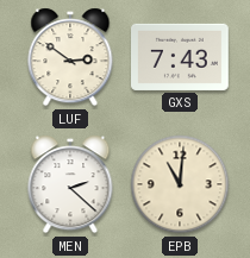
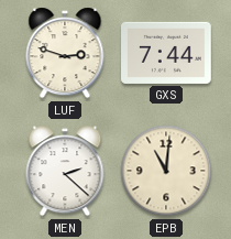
LUF: 2:51 -> 2:48
GXS: 7:43 -> 7:44
